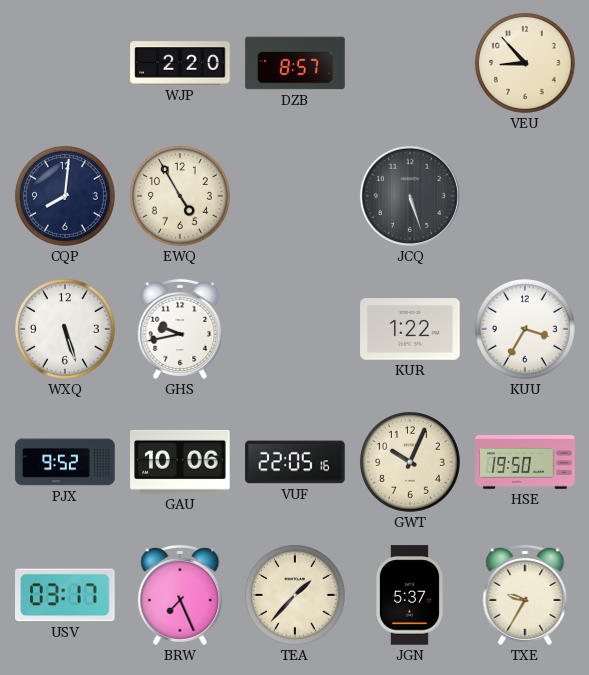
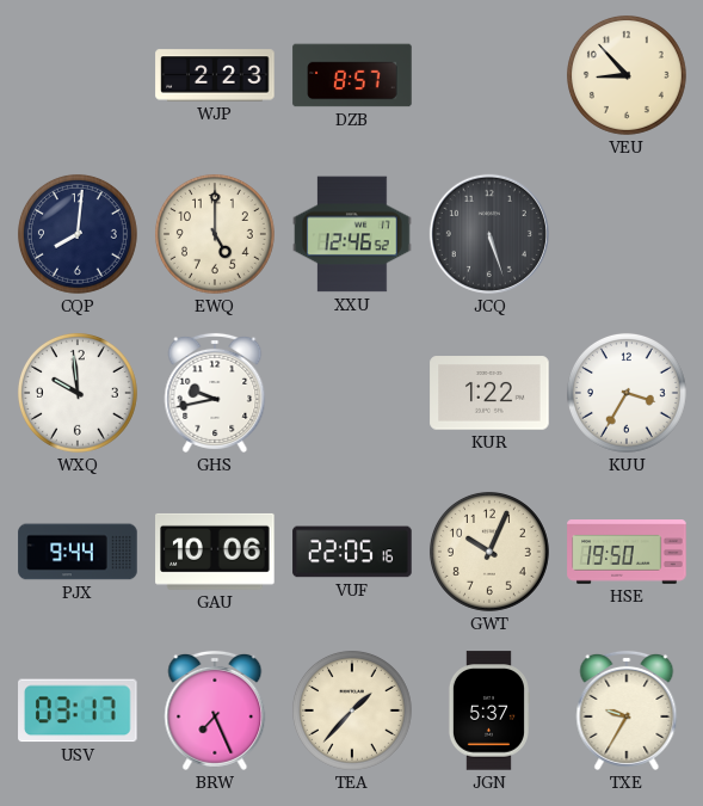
WJP: 2:20 -> 2:23
EWQ: 4:55 -> 5:00
XXU: none -> 12:46
WXQ: 5:27 -> 9:59
PJX: 9:52 -> 9:44
